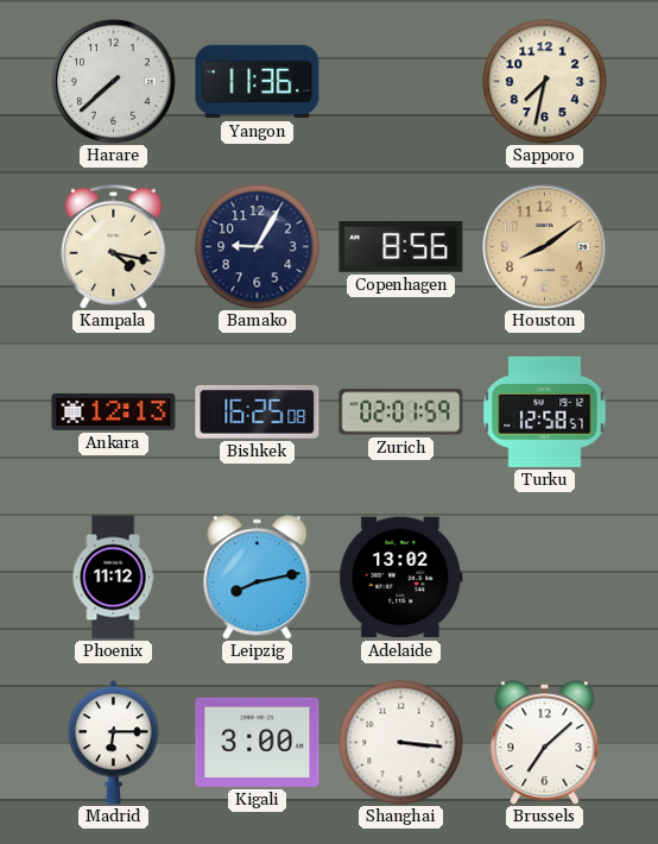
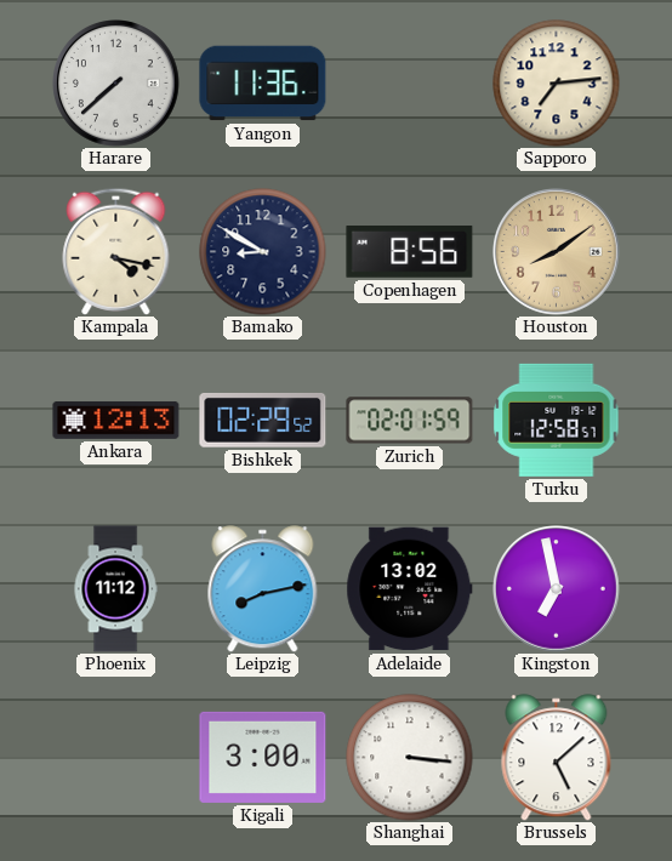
Sapporo: 7:32 -> 7:14
Bamako: 9:05 -> 8:50
Bishkek: 16:25 -> 02:29
Kingston: none -> 6:58
Madrid: 6:15 -> none
Brussels: 7:08 -> 5:08
